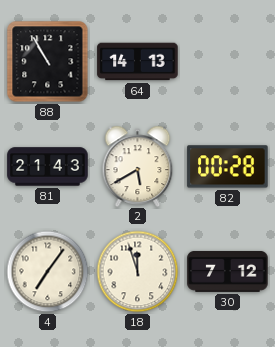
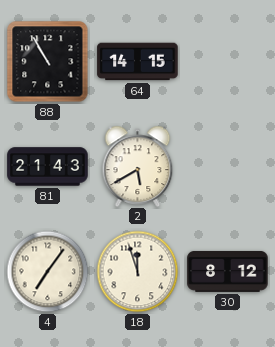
64: 14:13 -> 14:15
82: 00:28 -> none
30: 7:12 -> 8:12
